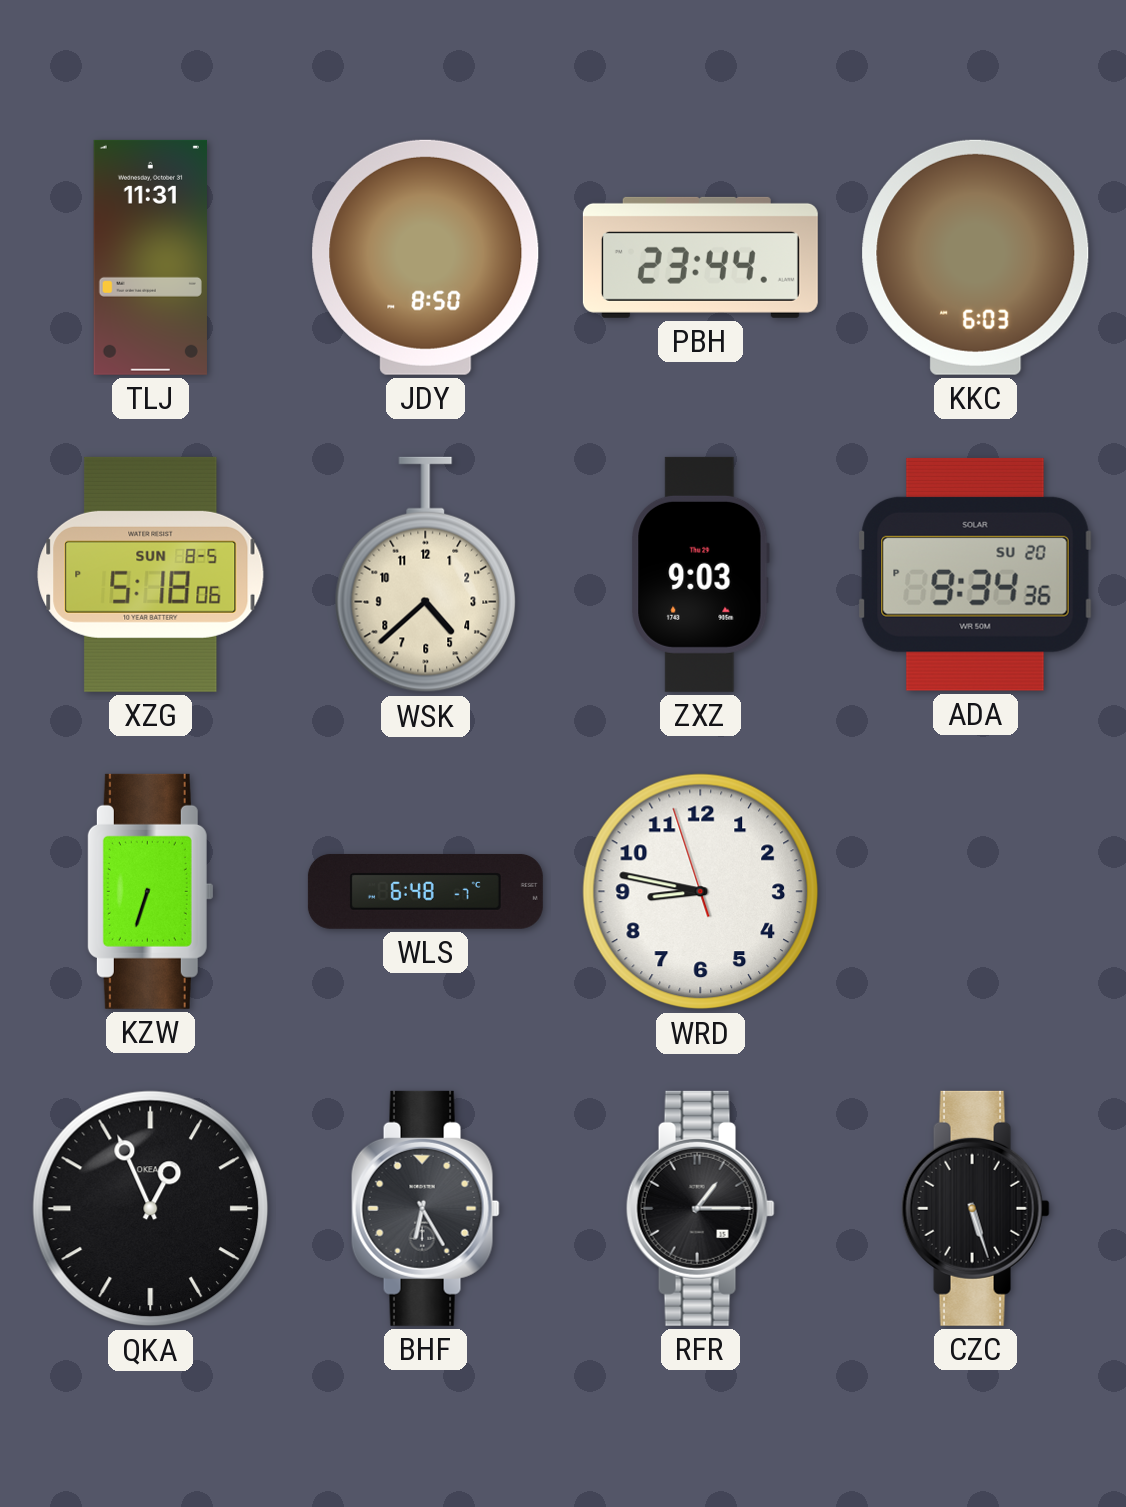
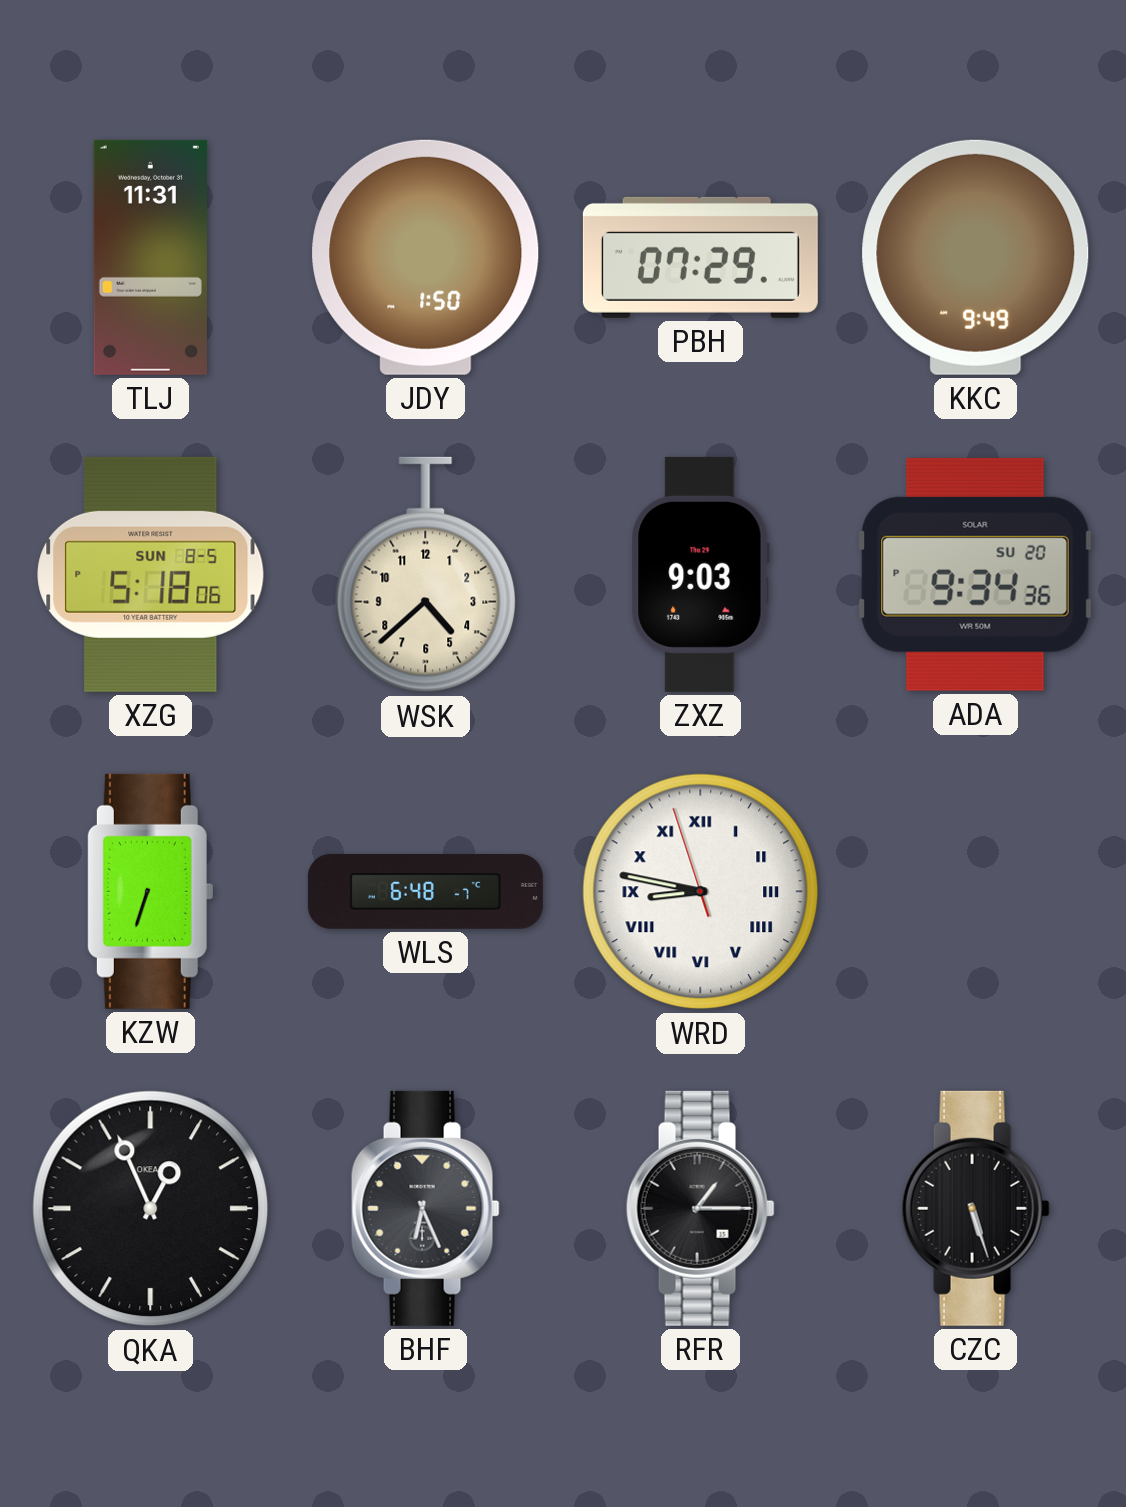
JDY: 8:50 -> 1:50
PBH: 23:44 -> 07:29
KKC: 6:03 -> 9:49
WRD numerals: Arabic -> Roman
BHF: 6:25 -> 6:26
